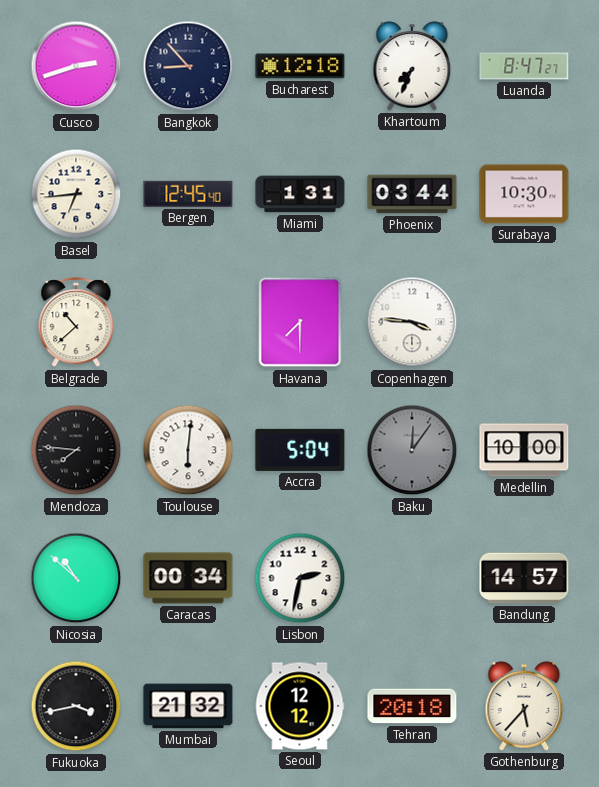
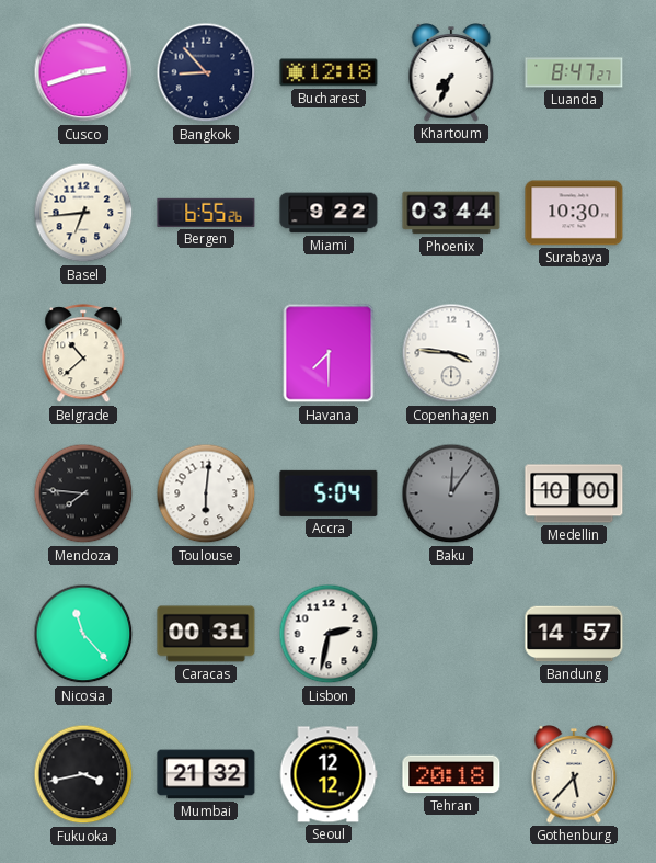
Bergen: 12:45 -> 6:55
Miami: 1:31 -> 9:22
Nicosia: 10:52 -> 11:23
Caracas: 00:34 -> 00:31
